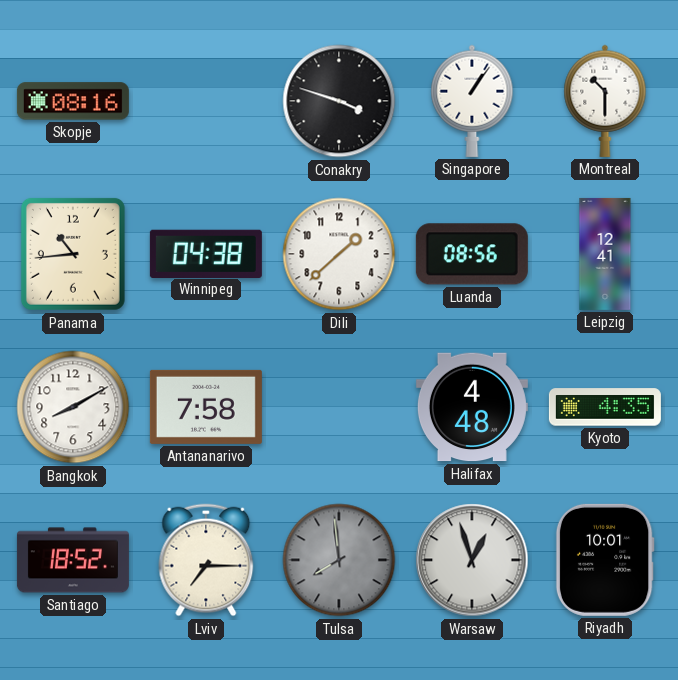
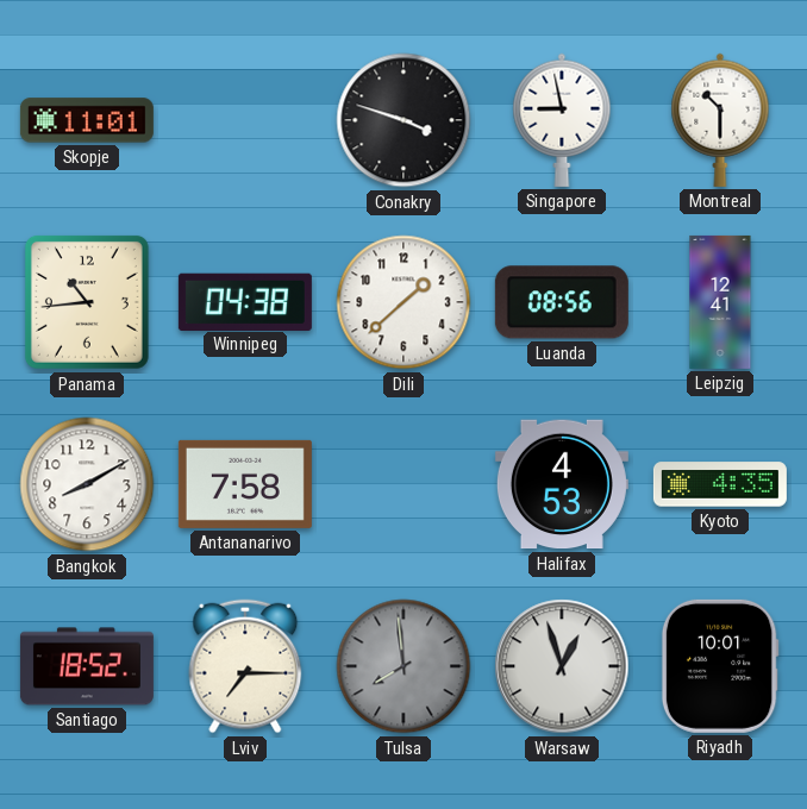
Skopje: 08:16 -> 11:01
Singapore: 1:06 -> 8:58
Halifax: 4:48 -> 4:53
